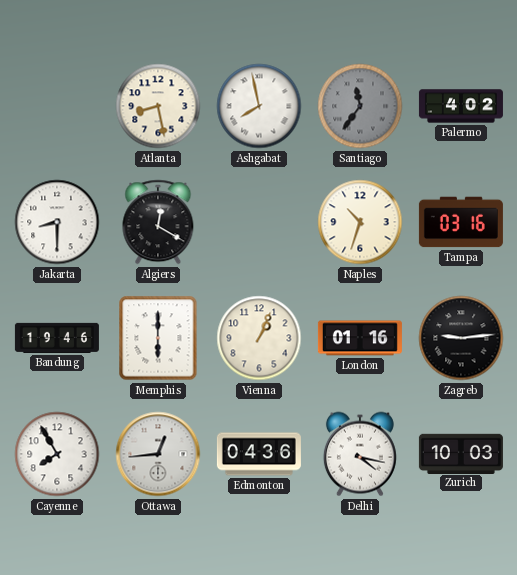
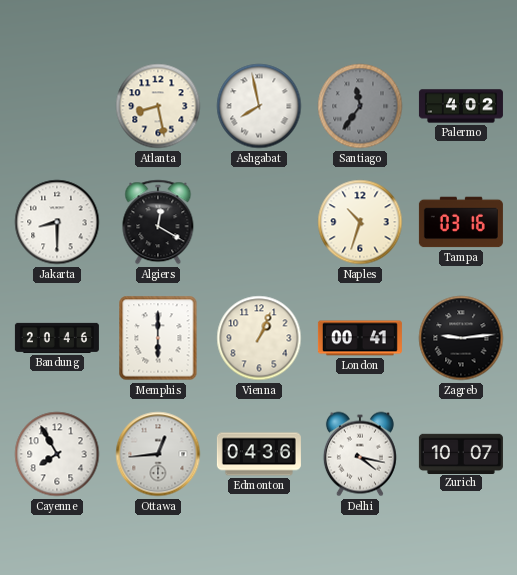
Bandung: 19:46 -> 20:46
London: 01:16 -> 00:41
Zurich: 10:03 -> 10:07
